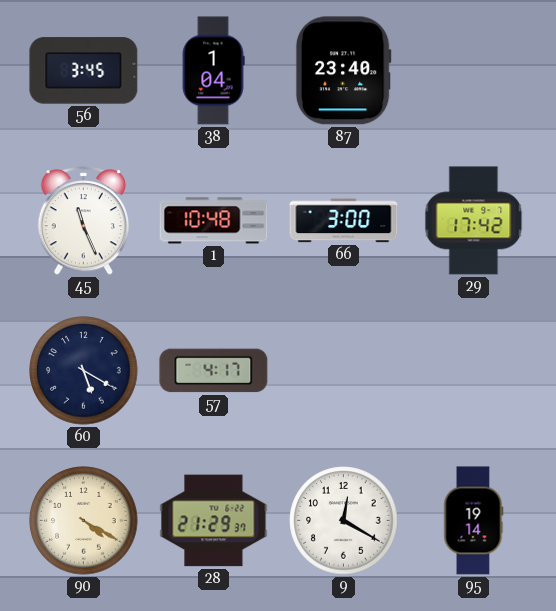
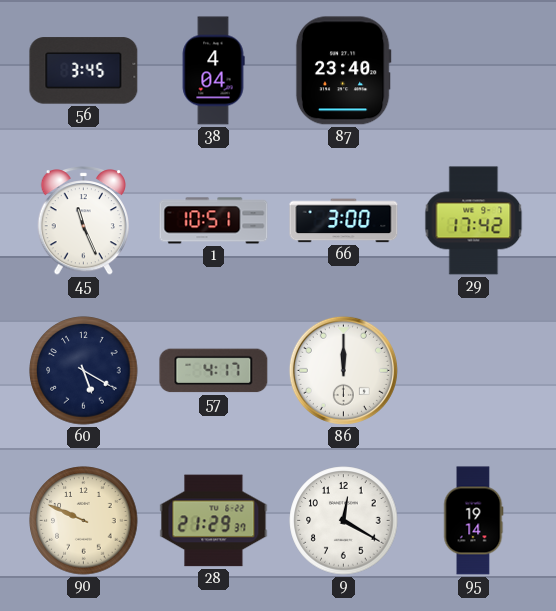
38: 1:04 -> 4:04
1: 10:48 -> 10:51
86: none -> 12:00
90: 4:20 -> 9:49
